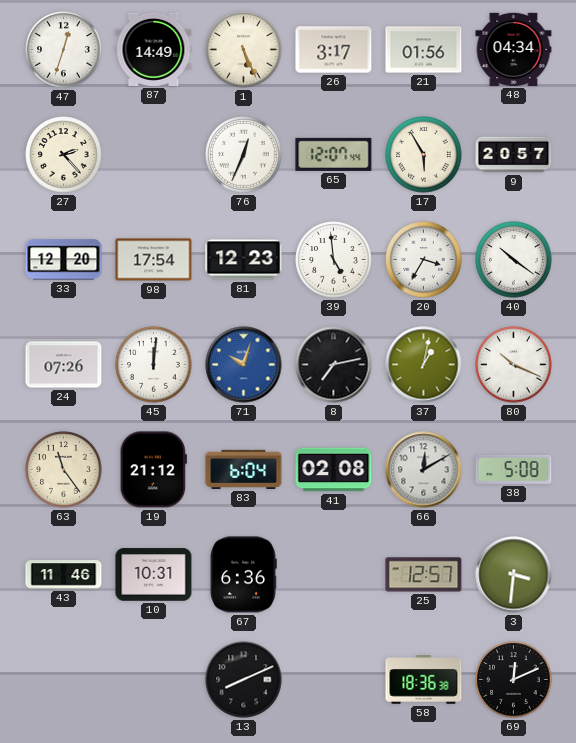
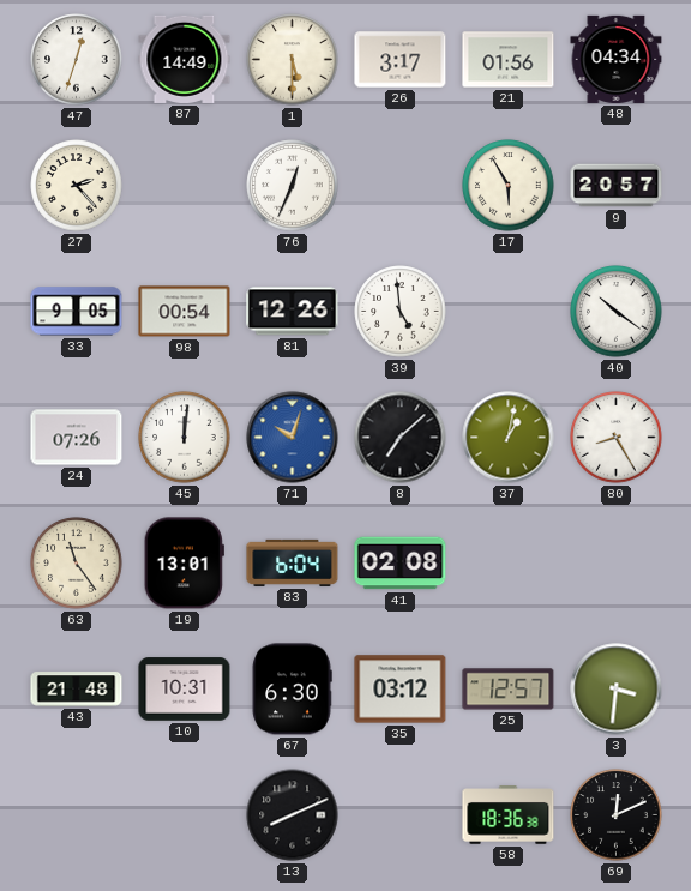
1: 5:26 -> 5:30
65: 12:07 -> none
33: 12:20 -> 9:05
98: 17:54 -> 00:54
81: 12:23 -> 12:26
20: 3:35 -> none
8: 7:13 -> 7:08
80: 10:19 -> 8:25
19: 21:12 -> 13:01
66: 12:10 -> none
38: 5:08 -> none
43: 11:46 -> 21:48
67: 6:36 -> 6:30
35: none -> 03:12
